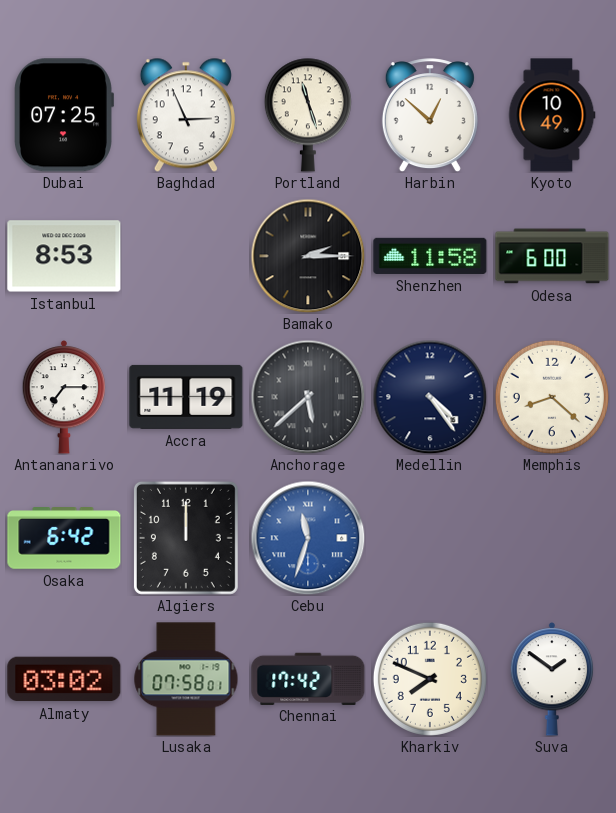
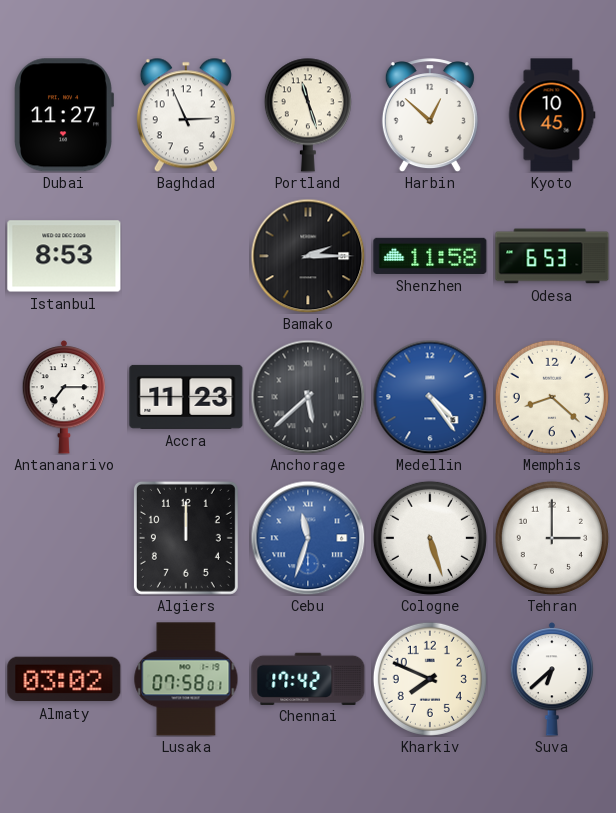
Dubai: 07:25 -> 11:27
Kyoto: 10:49 -> 10:45
Odesa: 6:00 -> 6:53
Accra: 11:19 -> 11:23
Medellin dial: navy -> blue
Osaka: 6:42 -> none
Cologne: none -> 5:27
Tehran: none -> 3:00
Suva: 1:51 -> 6:38
